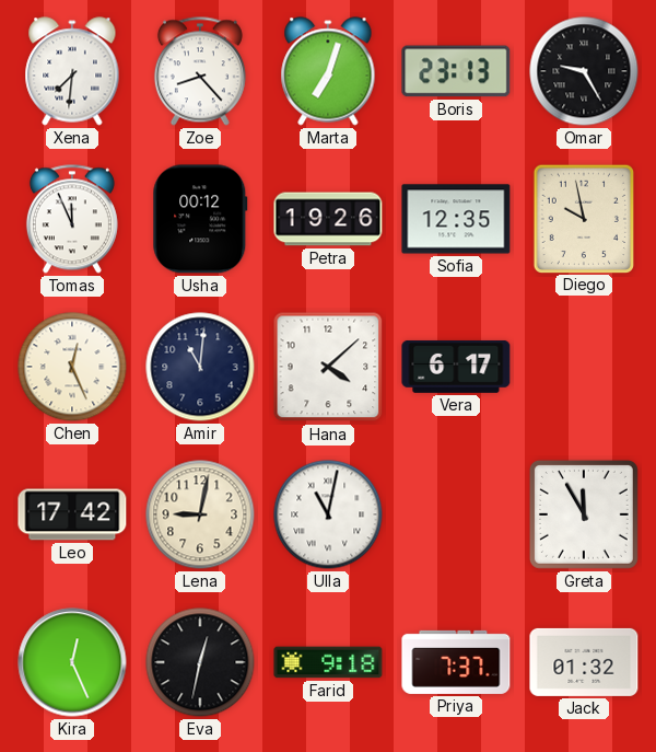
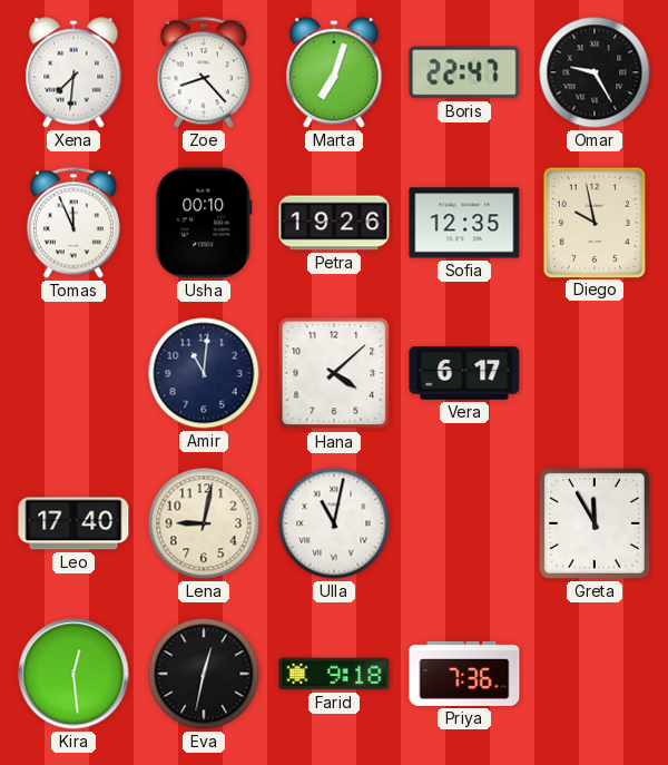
Boris: 23:13 -> 22:47
Usha: 00:12 -> 00:10
Chen: 12:26 -> none
Leo: 17:42 -> 17:40
Kira: 12:26 -> 12:29
Priya: 7:37 -> 7:36
Jack: 01:32 -> none
